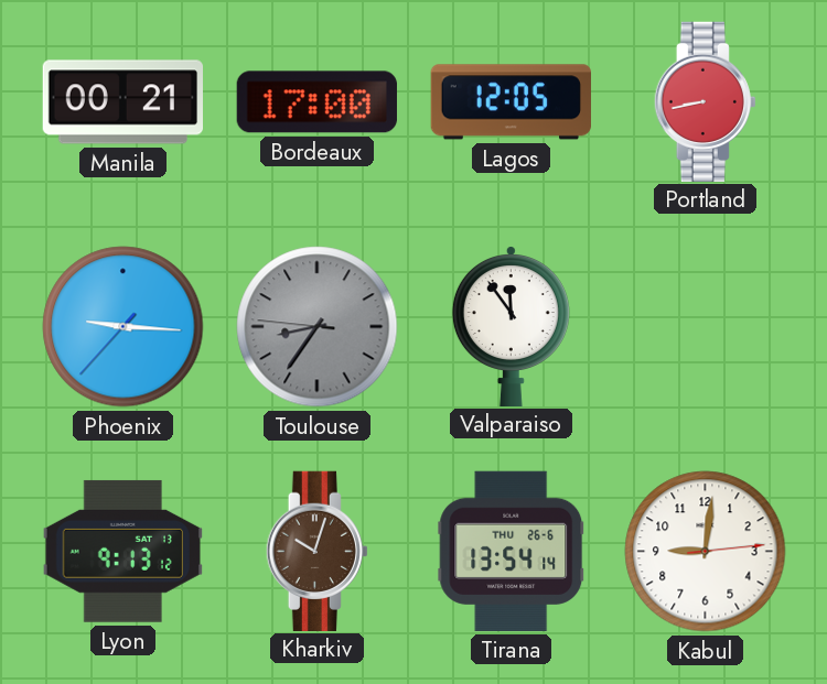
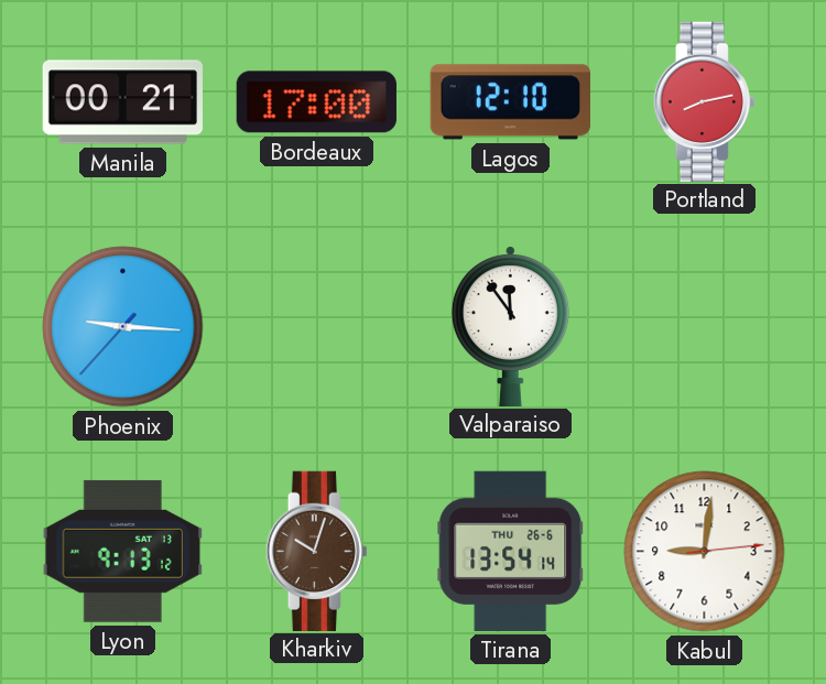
Lagos: 12:05 -> 12:10
Portland: 8:43 -> 8:13
Toulouse: 8:35 -> none
